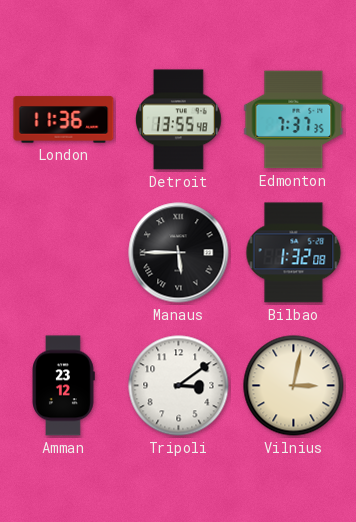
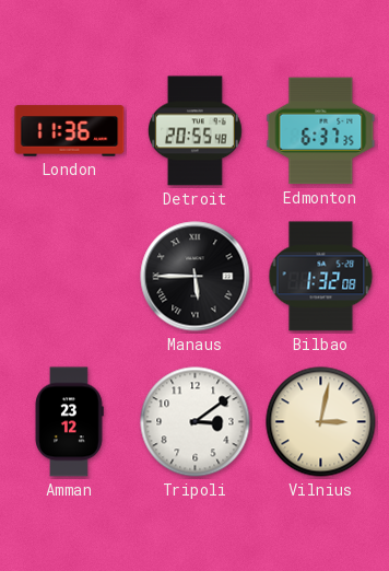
Detroit: 13:55 -> 20:55
Edmonton: 7:37 -> 6:37
